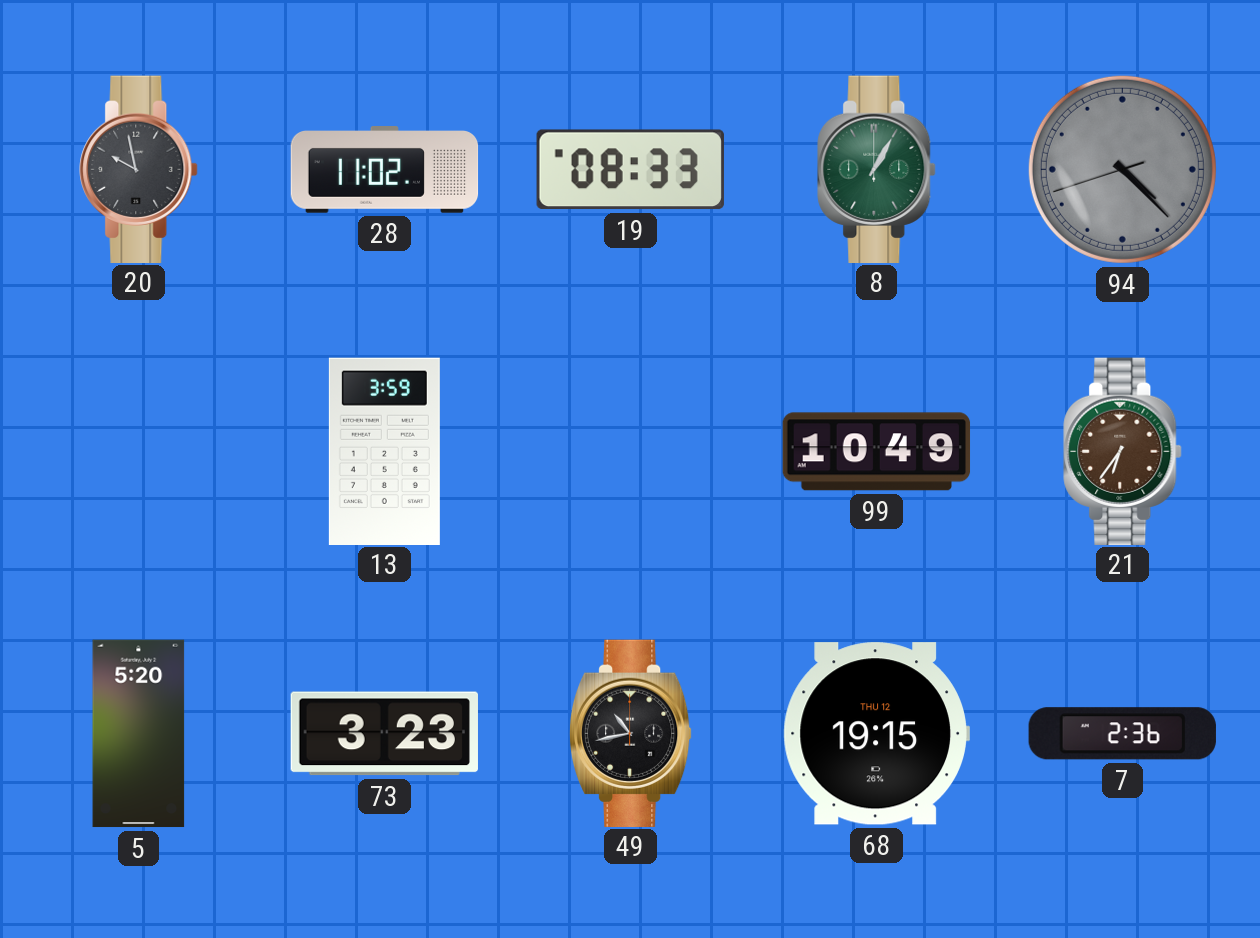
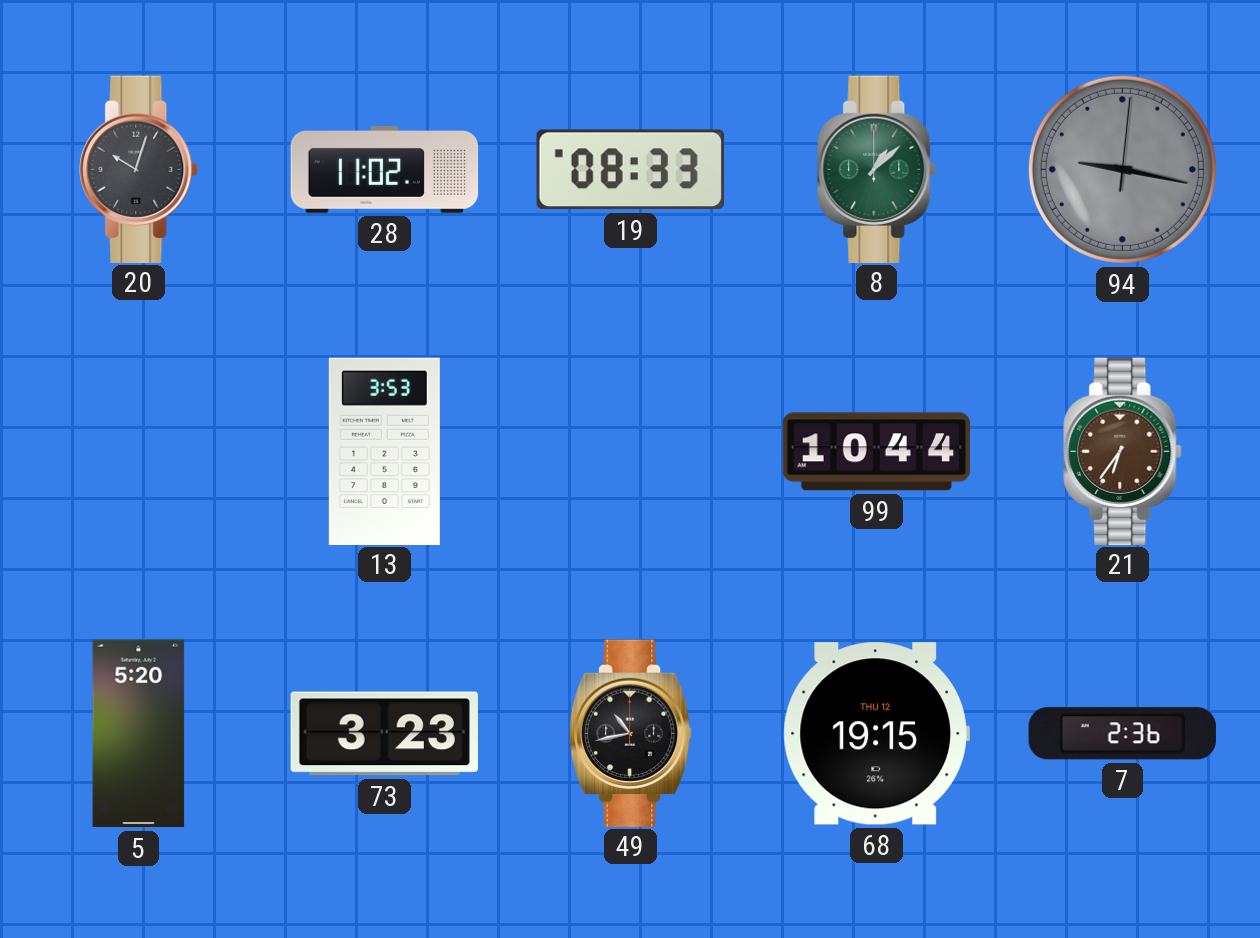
20: 9:58 -> 10:03
8: 1:05 -> 1:08
94: 4:22 -> 9:17
13: 3:59 -> 3:53
99: 10:49 -> 10:44
